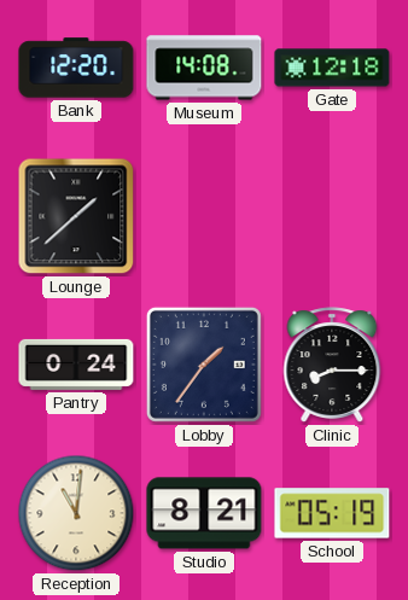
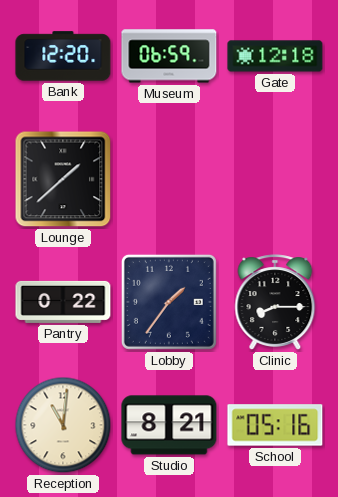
Museum: 14:08 -> 06:59
Pantry: 0:24 -> 0:22
School: 05:19 -> 05:16
